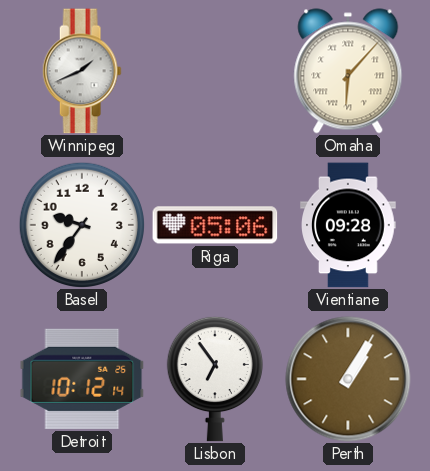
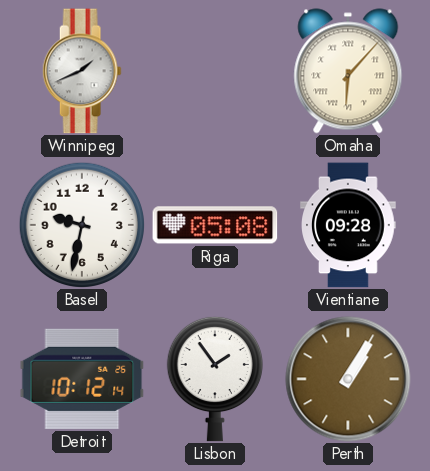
Basel: 9:36 -> 9:32
Riga: 05:06 -> 05:08
Lisbon: 6:54 -> 1:54
